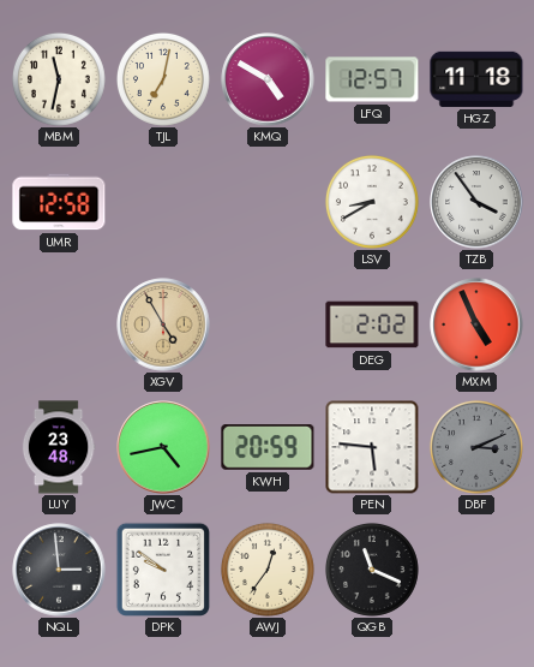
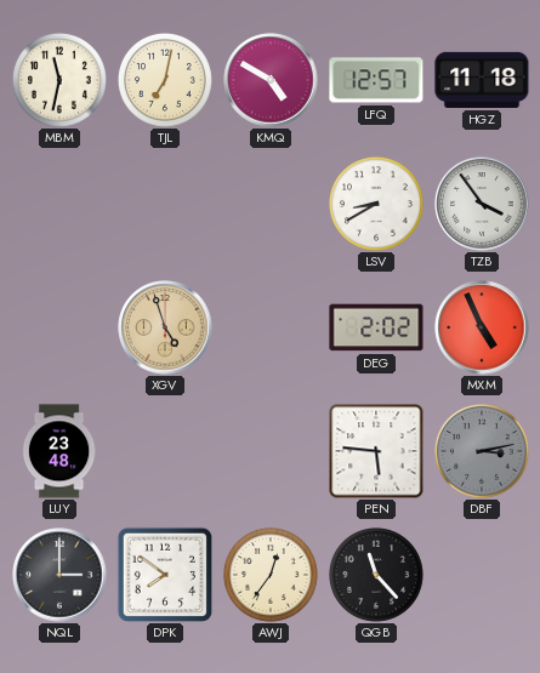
UMR: 12:58 -> none
XGV: 4:55 -> 4:57
JWC: 4:43 -> none
KWH: 20:59 -> none
DBF: 3:11 -> 3:13
NQL: 2:59 -> 3:00
DPK: 9:51 -> 7:51
QGB: 11:19 -> 11:23
